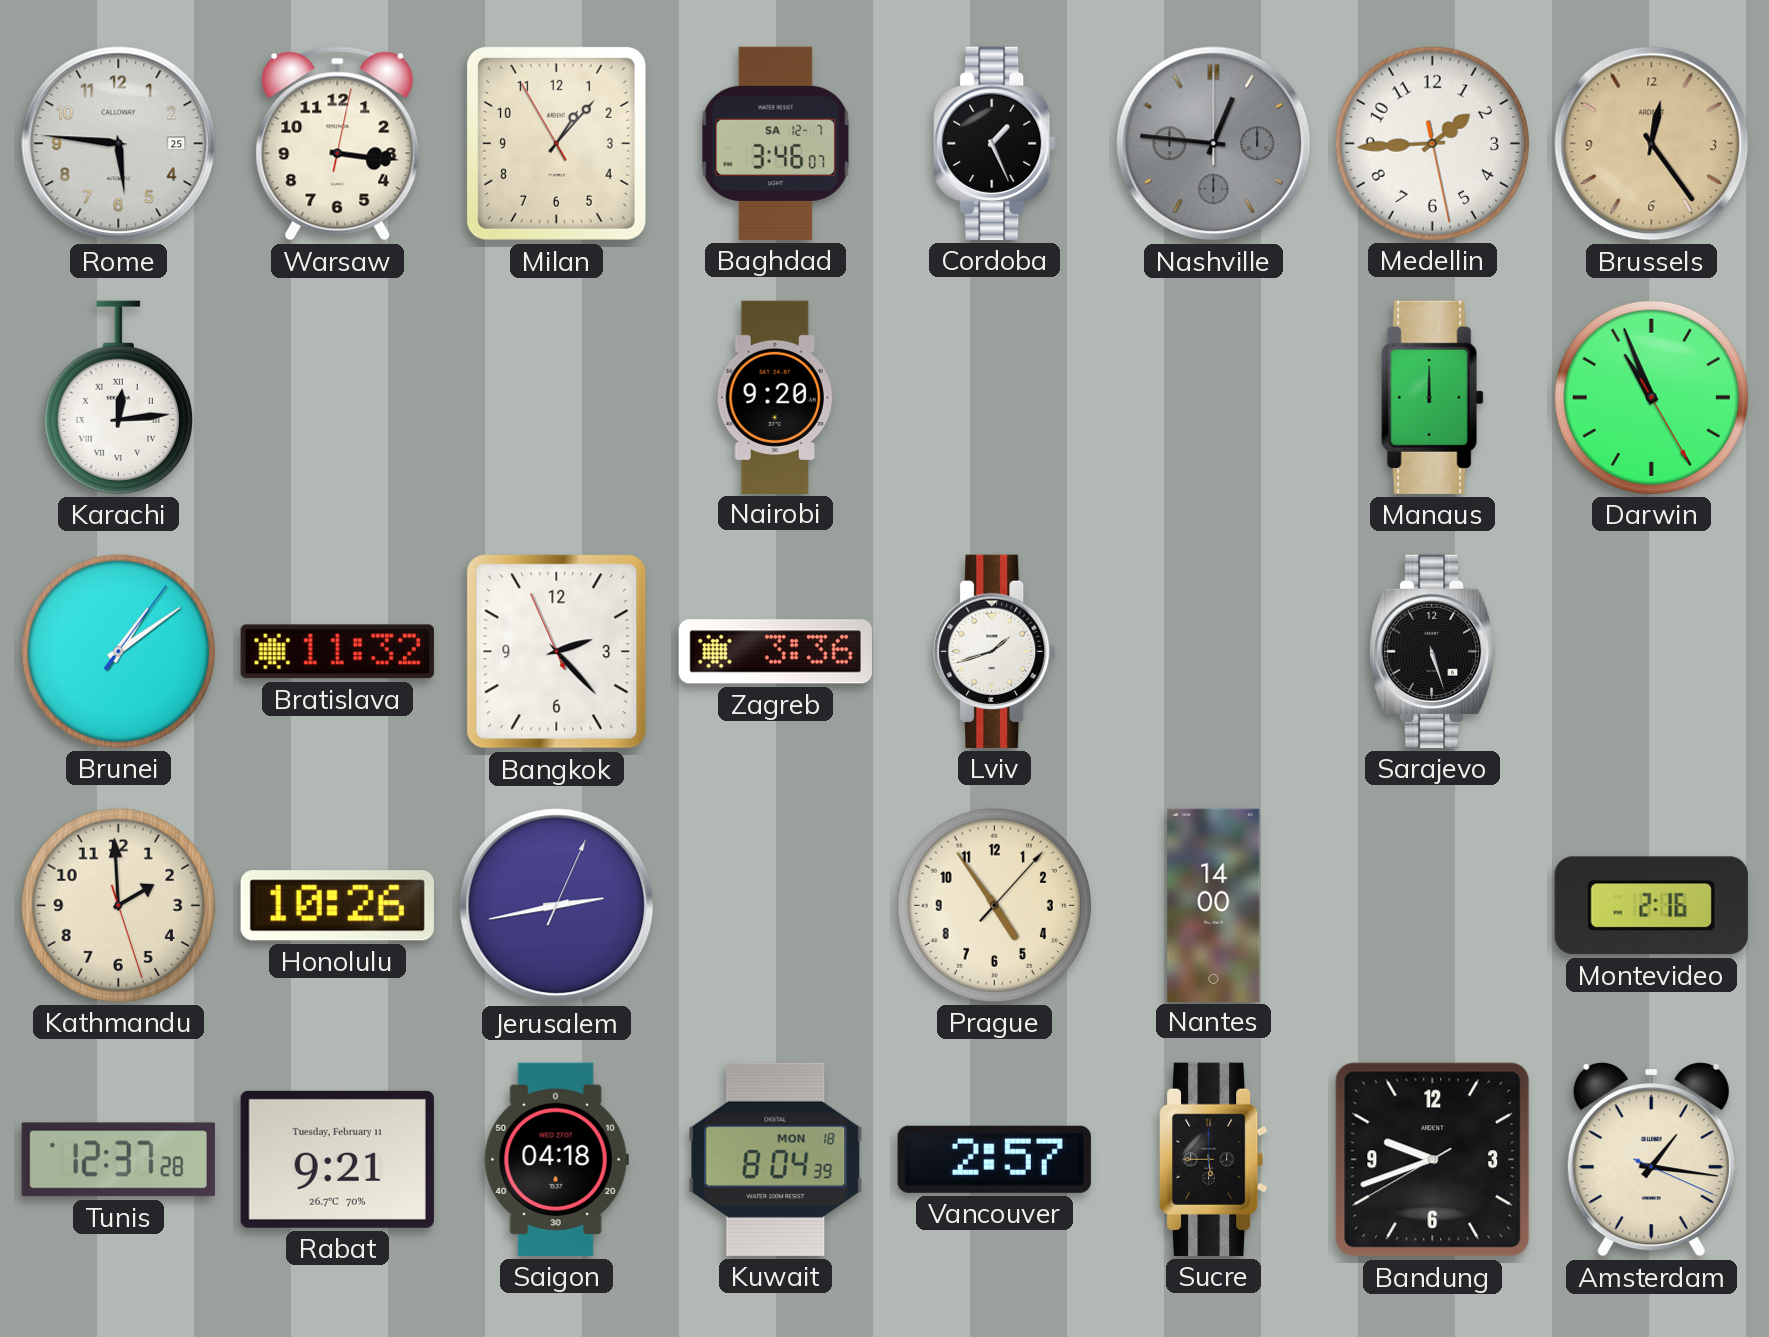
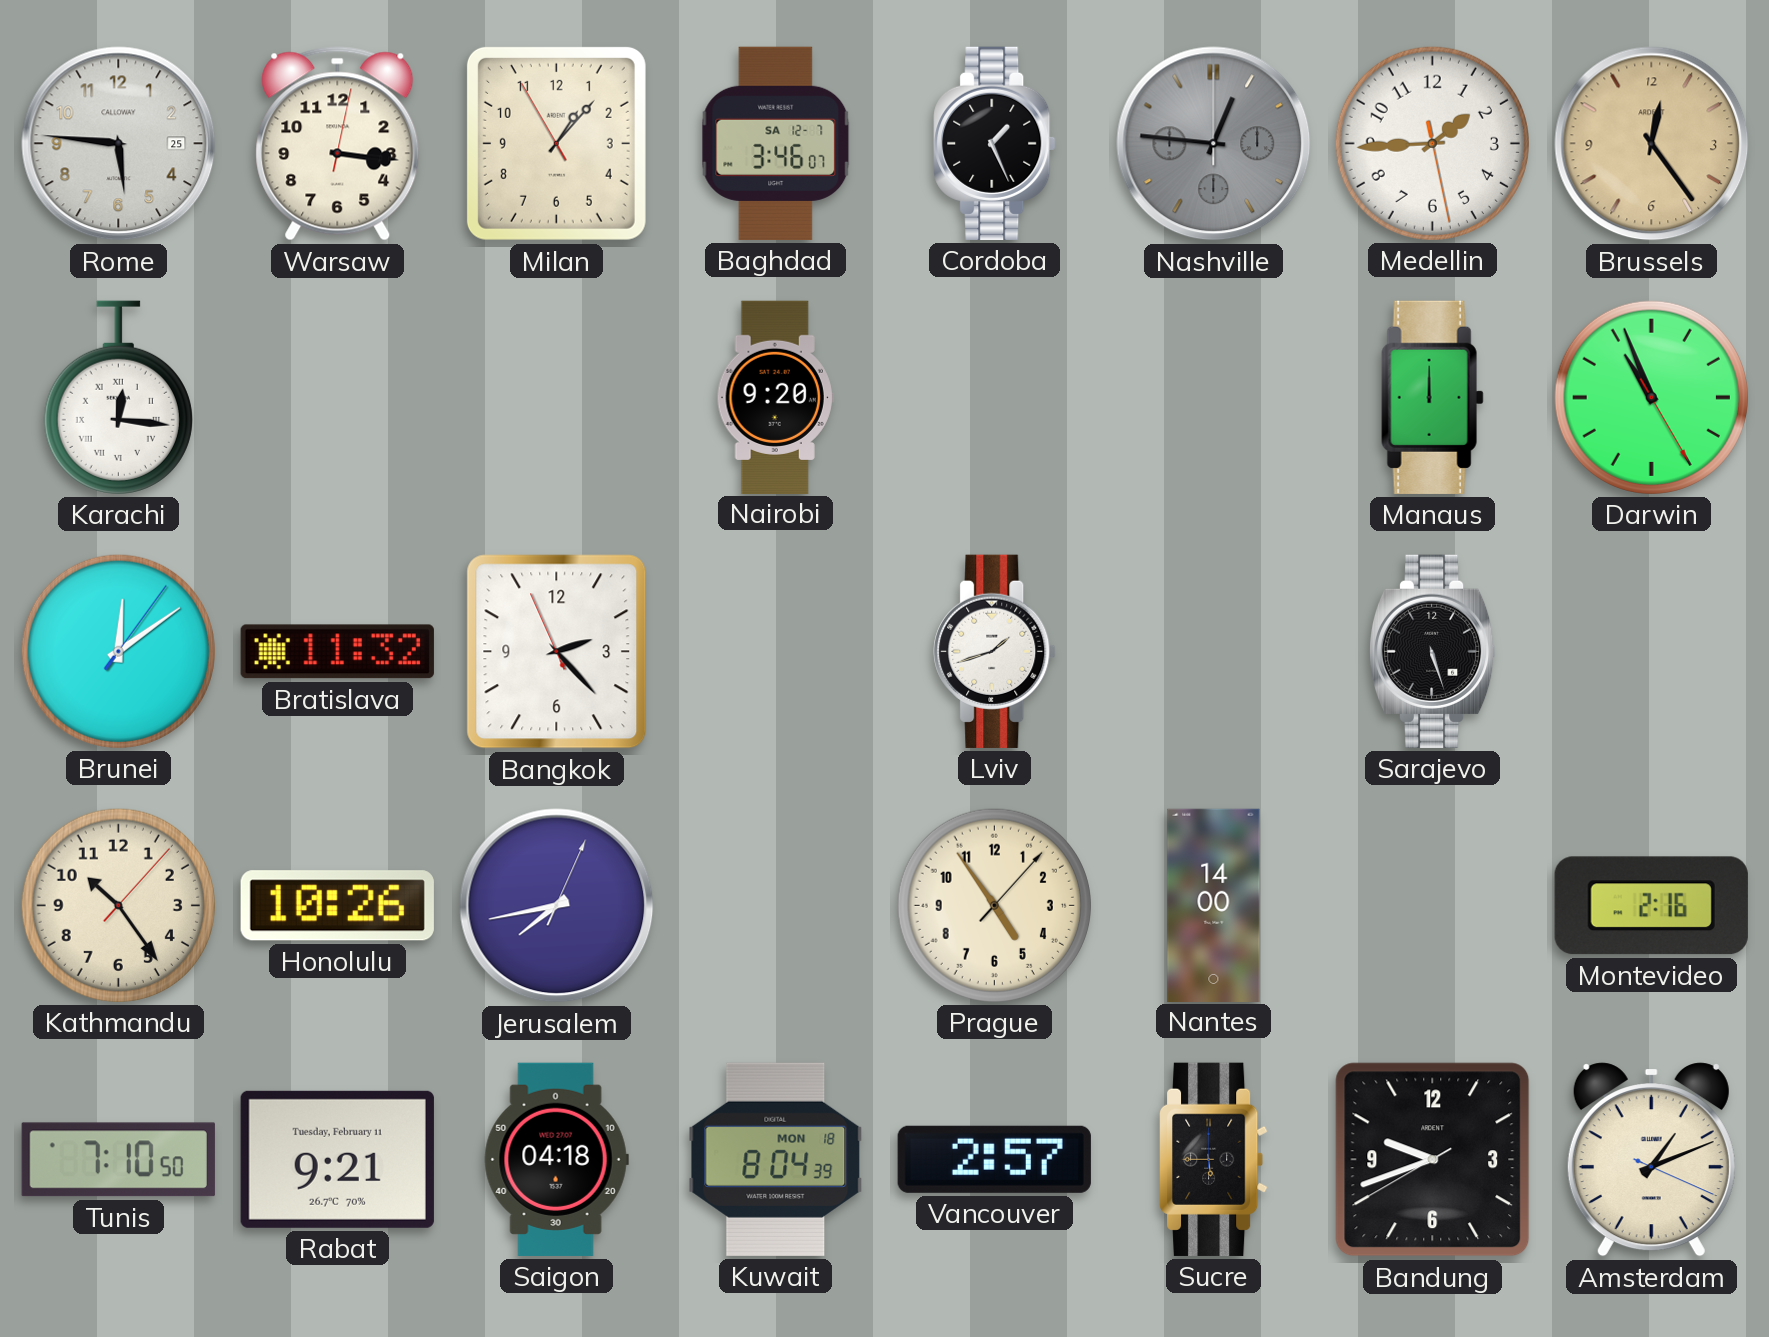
Karachi: 12:14 -> 12:16
Brunei: 1:09 -> 12:09
Zagreb: 3:36 -> none
Kathmandu: 1:59 -> 10:24
Jerusalem: 2:43 -> 7:43
Tunis: 12:37 -> 7:10
Amsterdam: 1:16 -> 1:11
